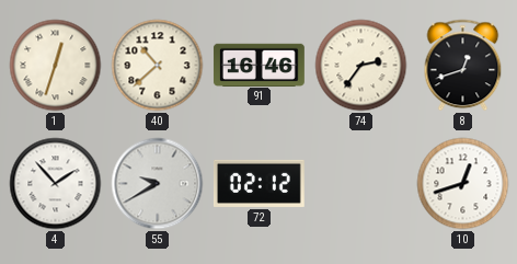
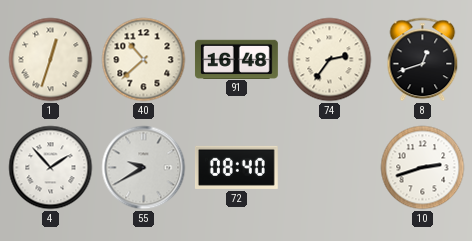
91: 16:46 -> 16:48
72: 02:12 -> 08:40
10: 12:42 -> 2:42
